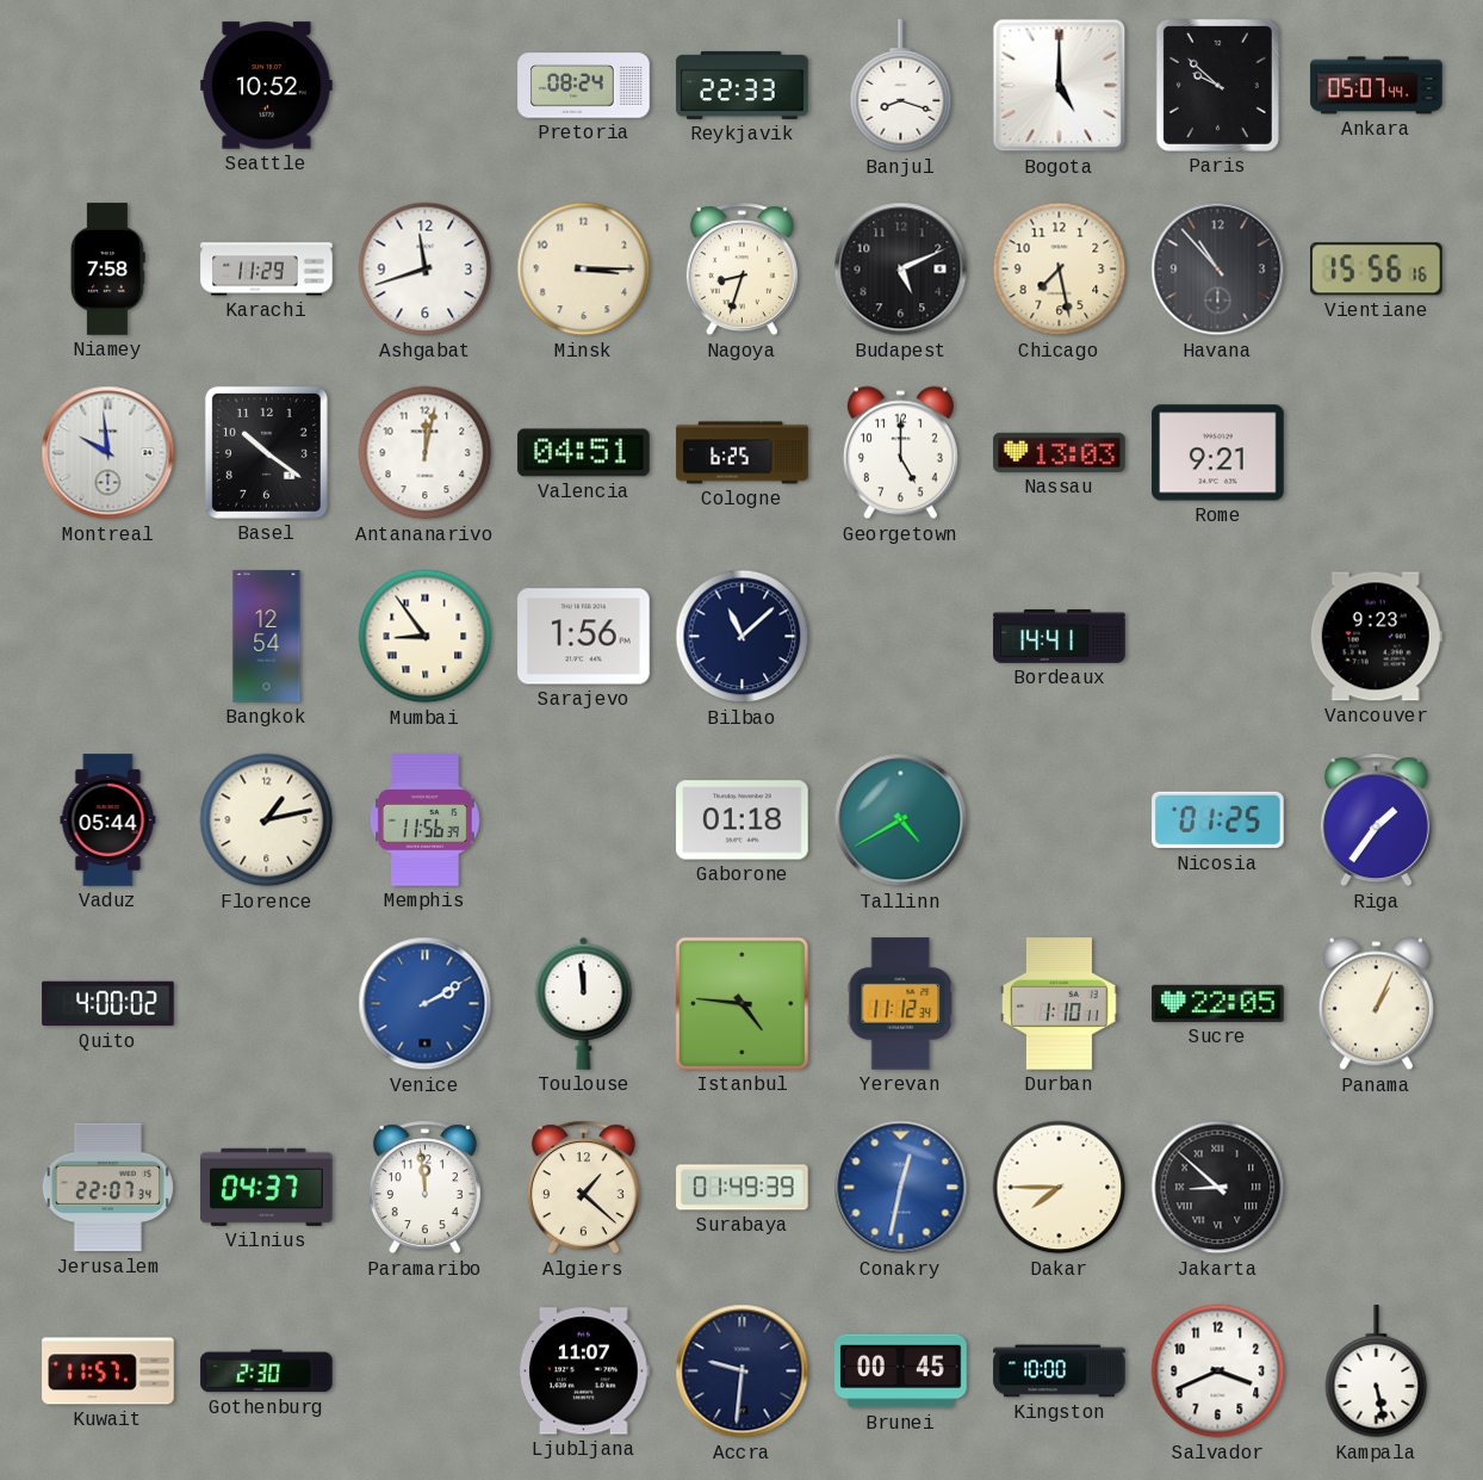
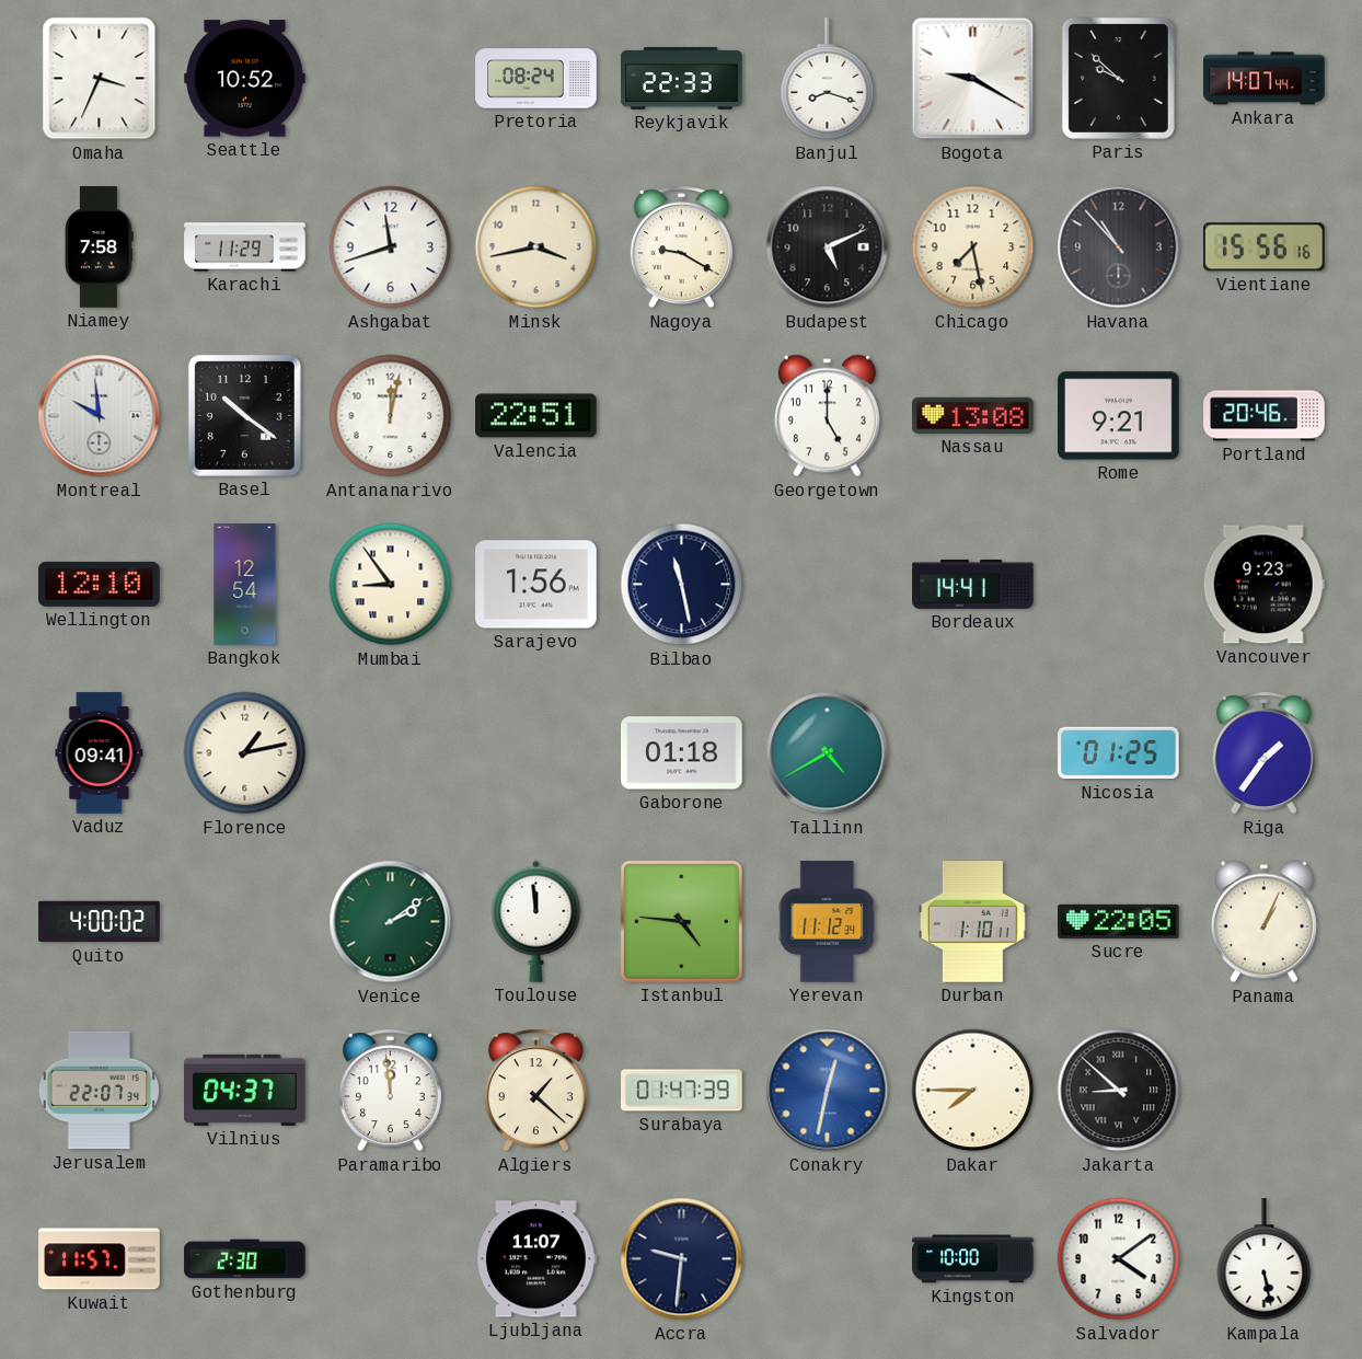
Omaha: none -> 3:34
Bogota: 5:00 -> 9:20
Ankara: 05:07 -> 14:07
Minsk: 3:15 -> 3:43
Nagoya: 8:33 -> 9:20
Valencia: 04:51 -> 22:51
Cologne: 6:25 -> none
Nassau: 13:03 -> 13:08
Portland: none -> 20:46
Wellington: none -> 12:10
Bilbao: 11:08 -> 11:28
Vaduz: 05:44 -> 09:41
Memphis: 11:56 -> none
Venice: 2:10 -> 2:09
Venice dial: blue -> green
Surabaya: 01:49 -> 01:47
Brunei: 00:45 -> none
Salvador: 3:41 -> 4:09
